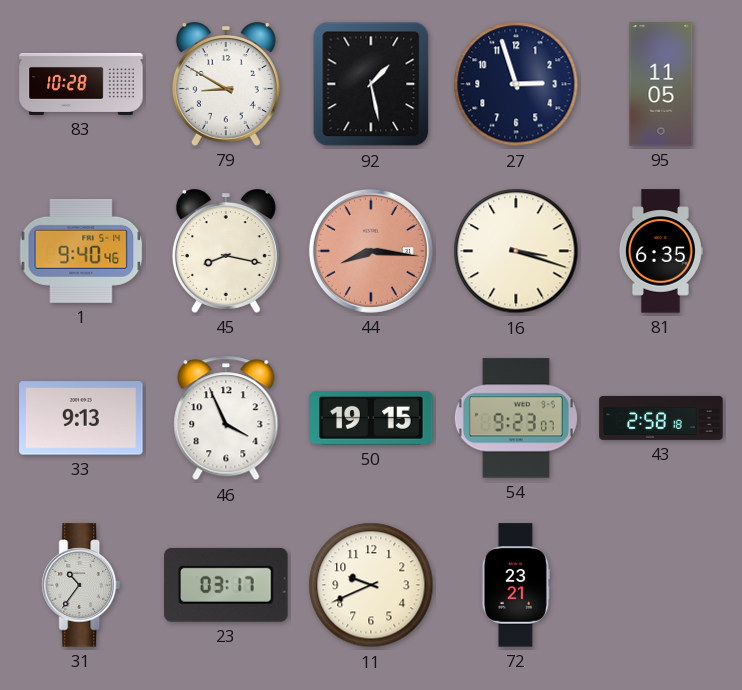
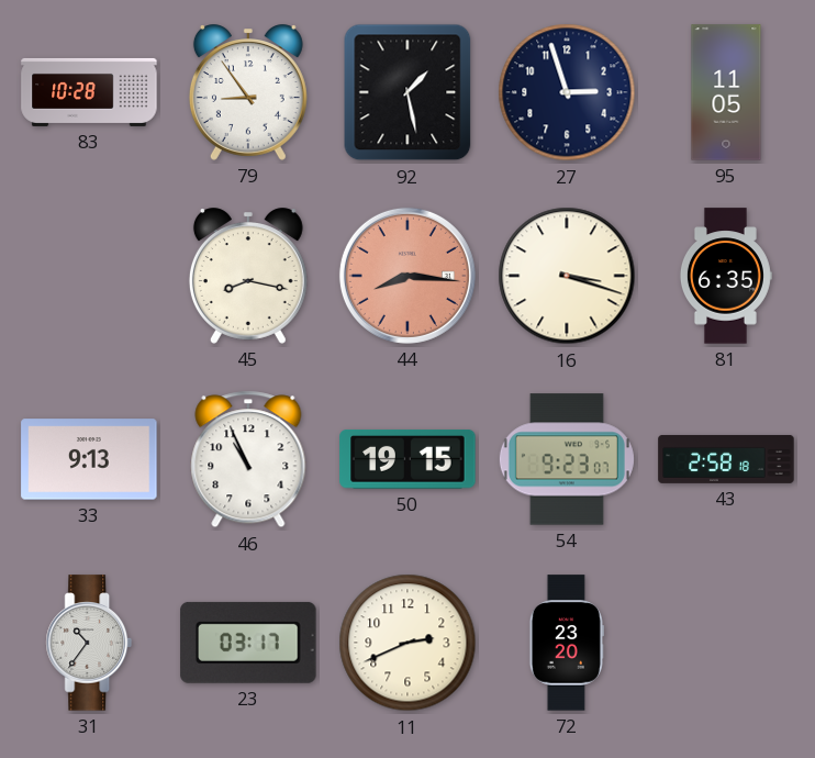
79: 8:50 -> 8:54
1: 9:40 -> none
46: 3:56 -> 10:56
11: 9:41 -> 2:41
72: 23:21 -> 23:20
